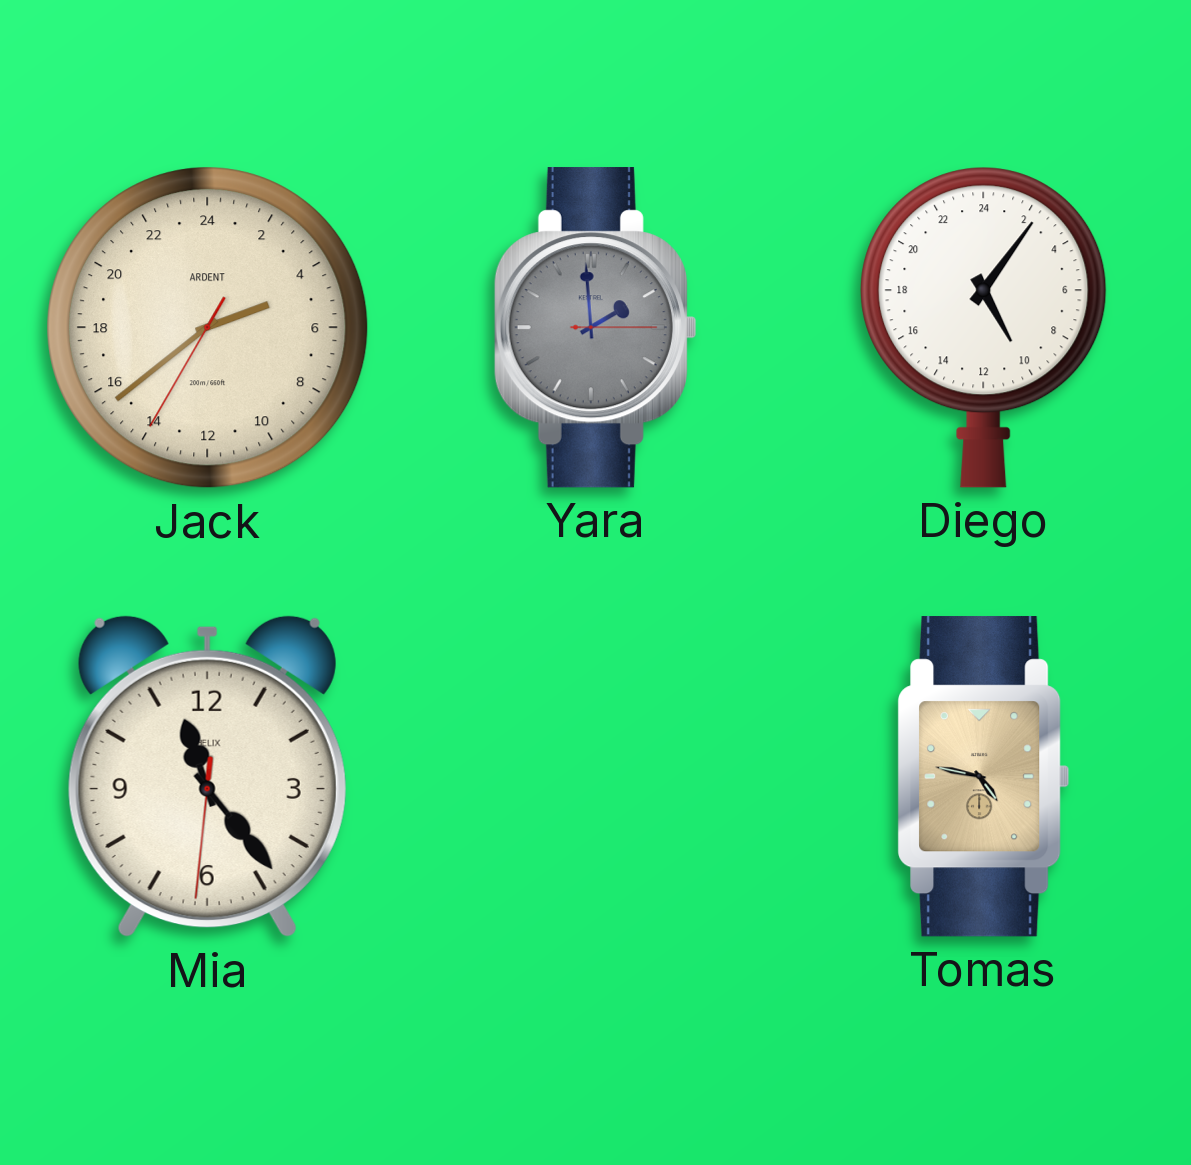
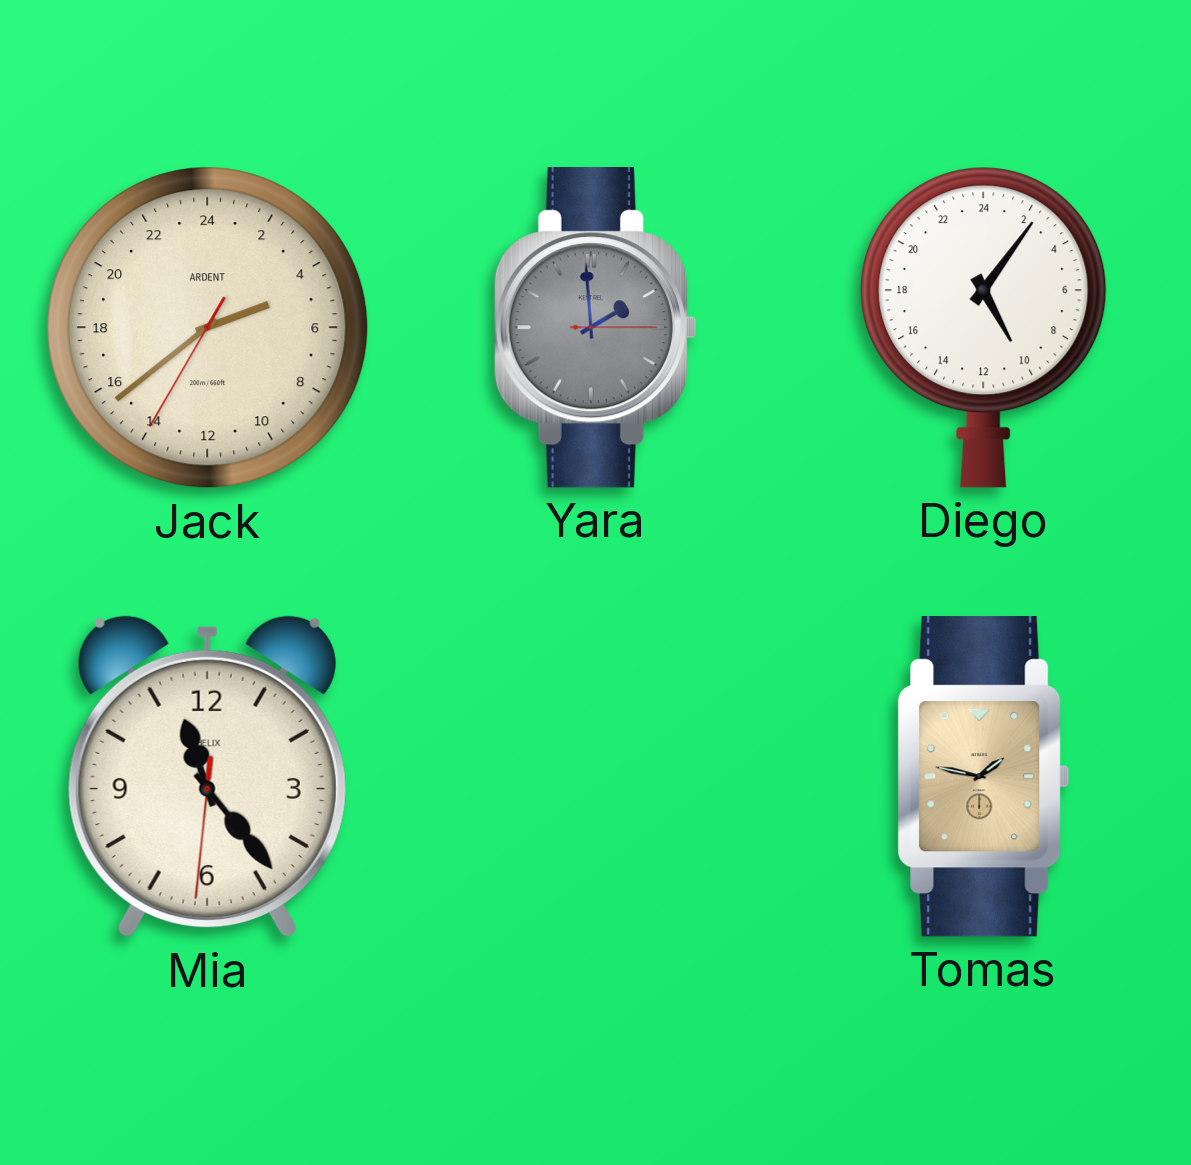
Tomas: 4:47 -> 1:47
